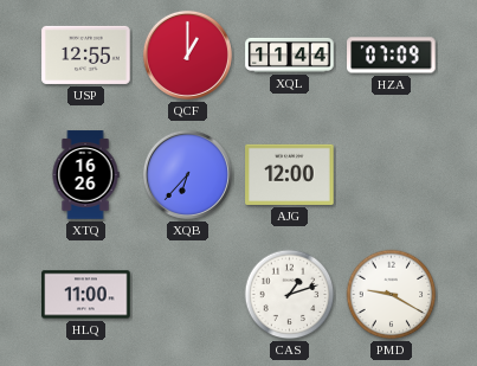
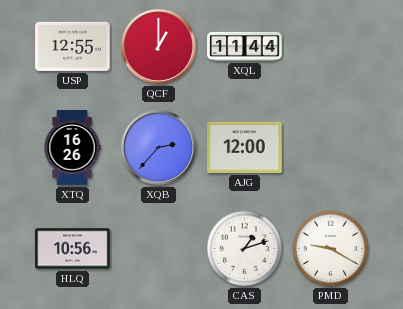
HZA: 07:09 -> none
XQB: 6:37 -> 2:37
HLQ: 11:00 -> 10:56
